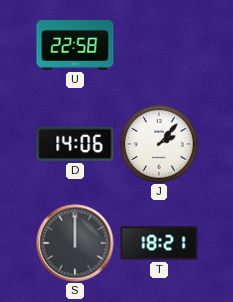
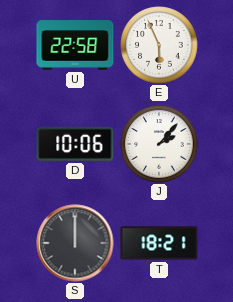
E: none -> 5:56
D: 14:06 -> 10:06
